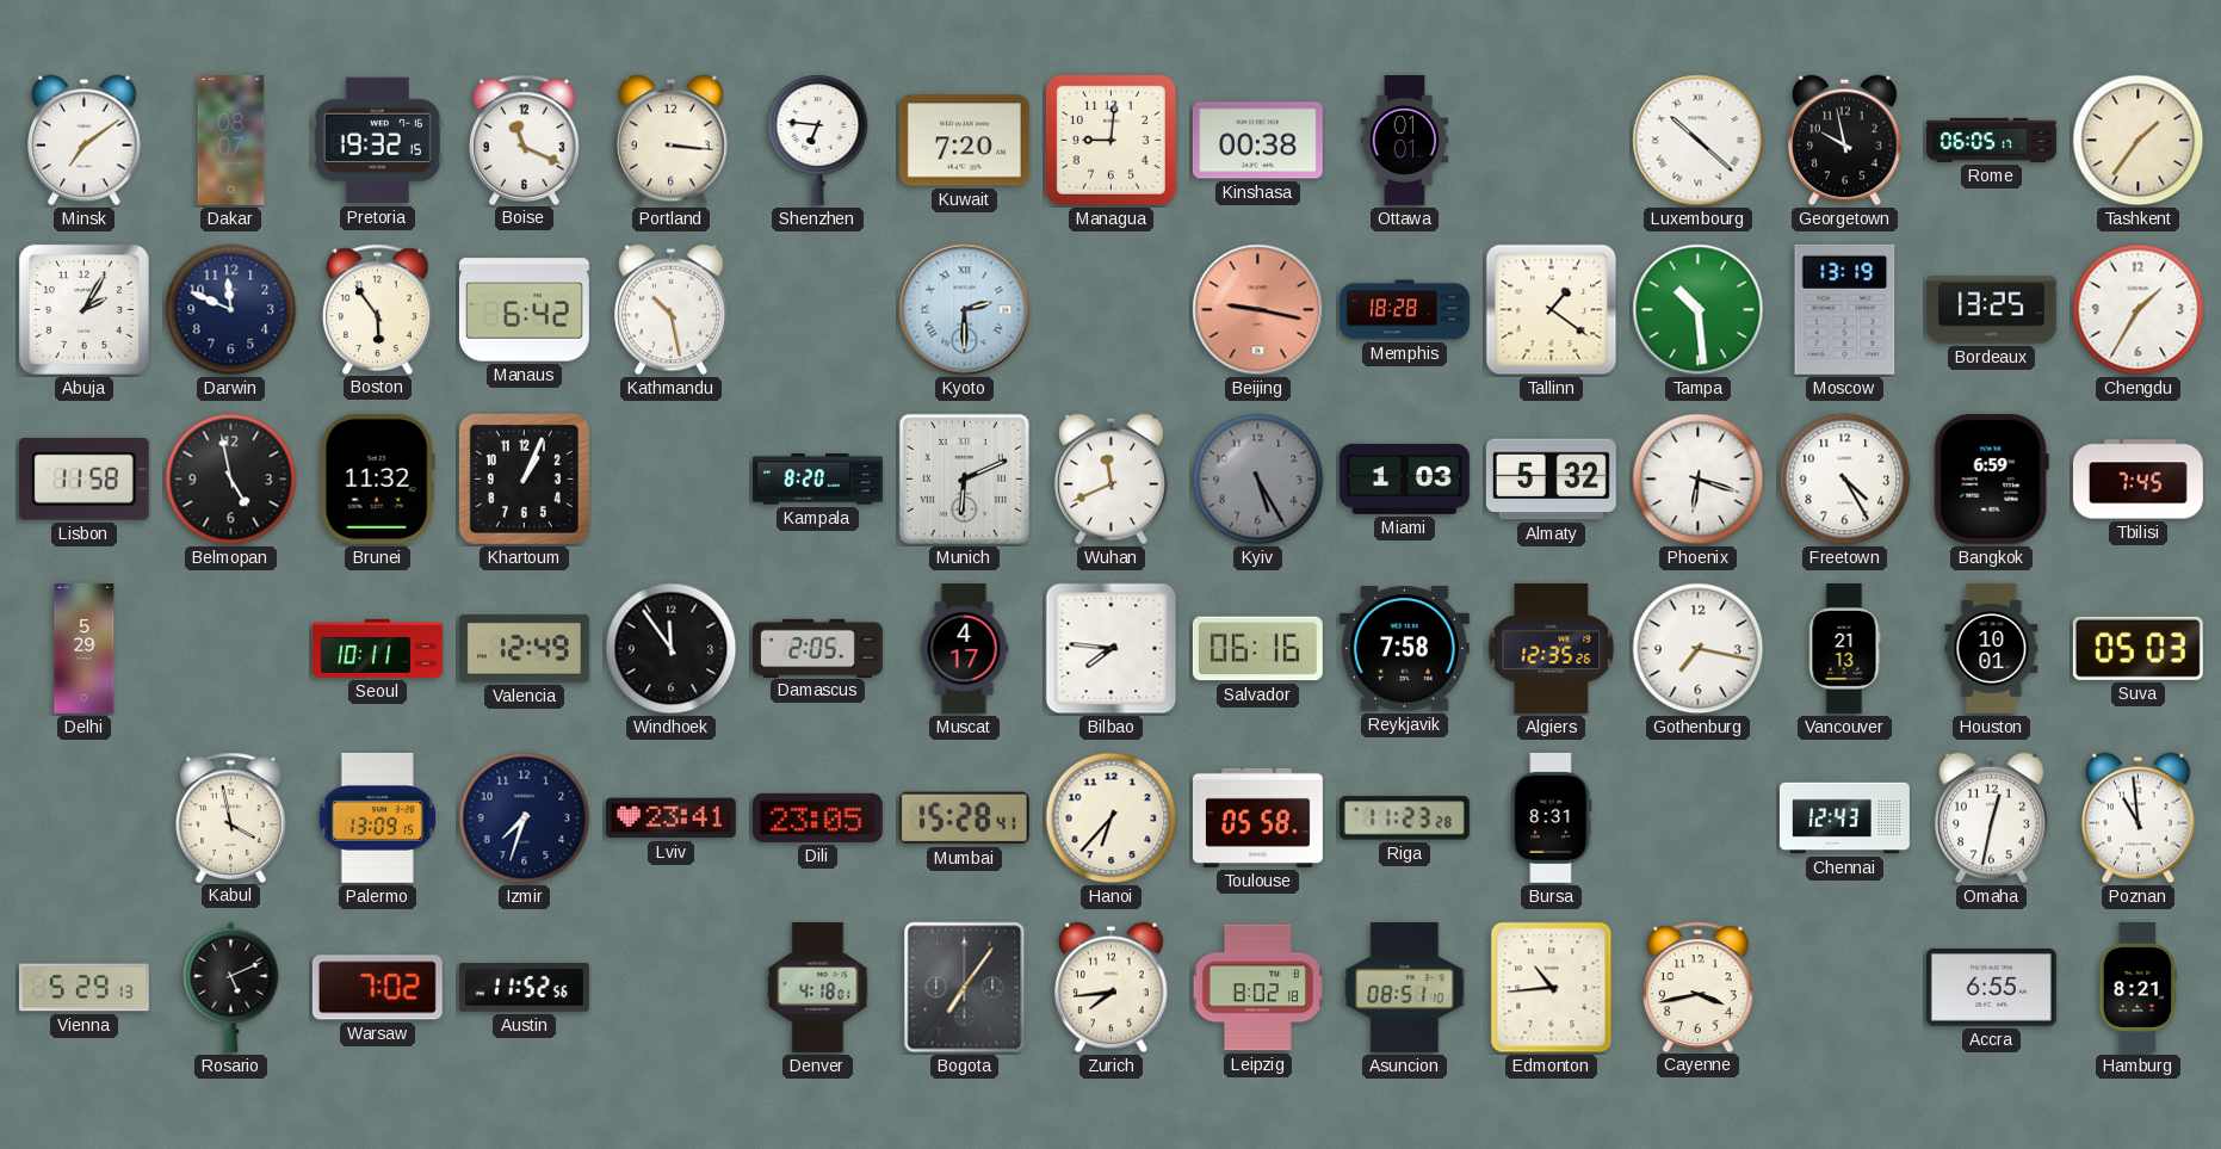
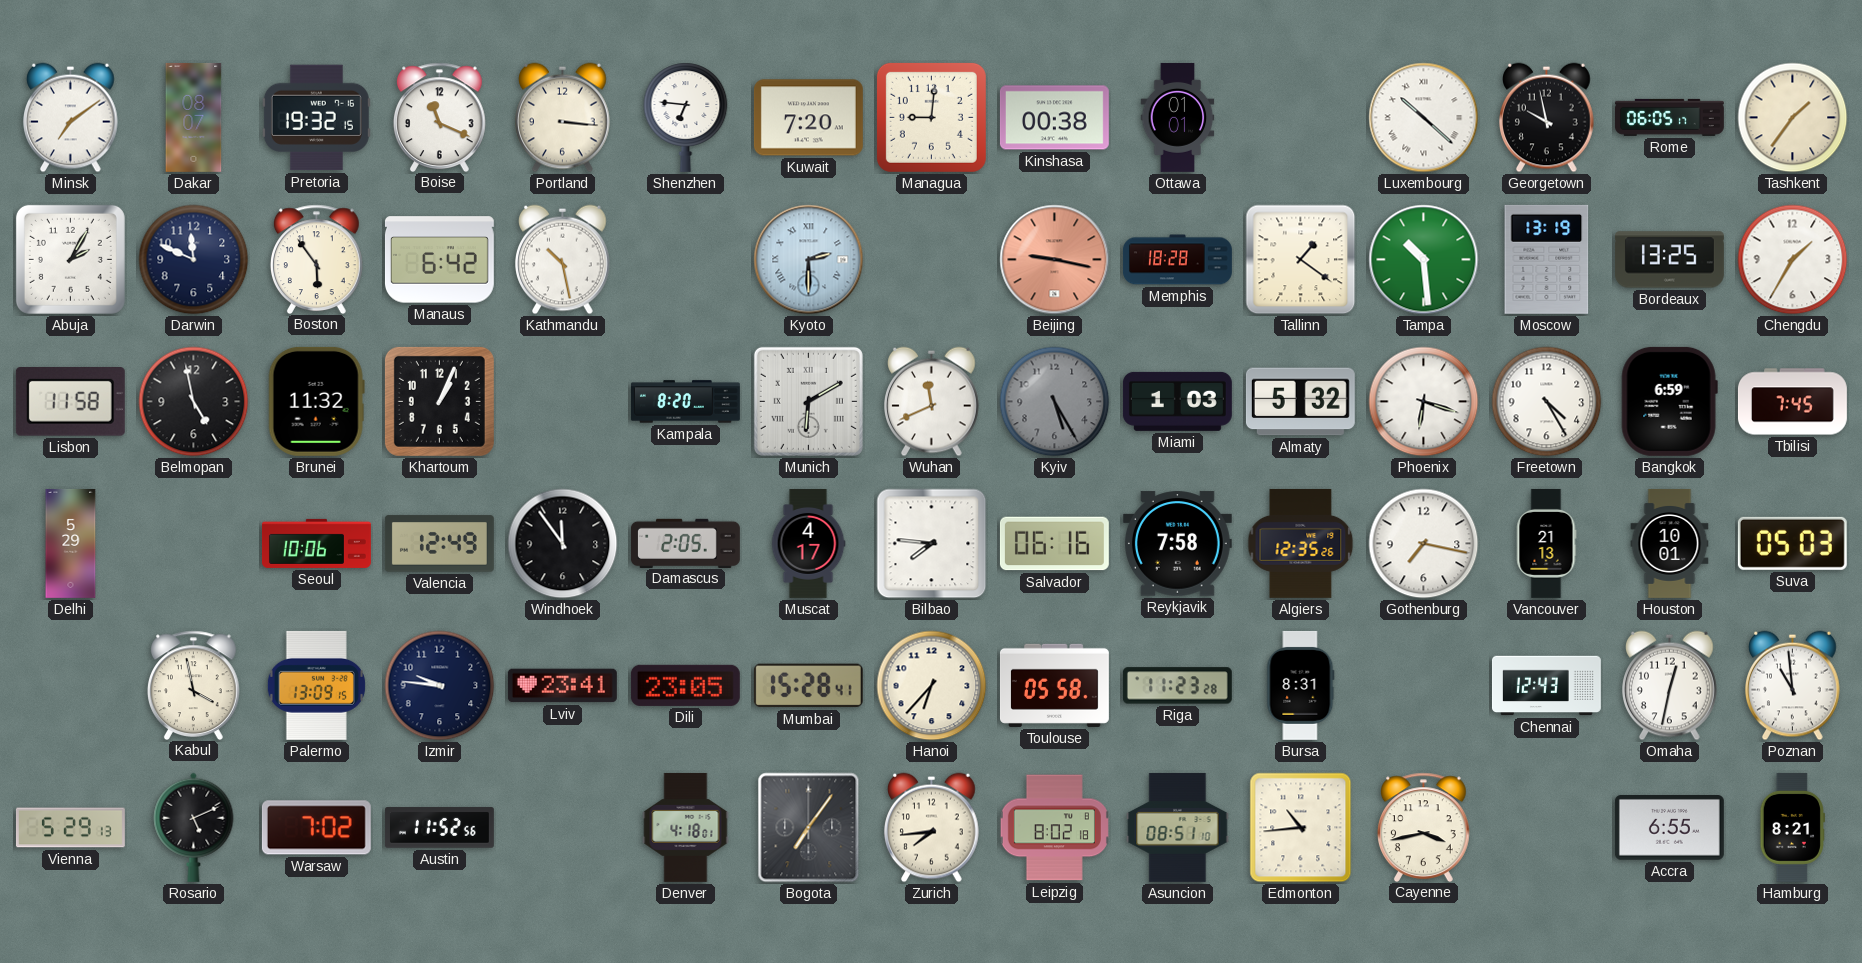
Munich: 6:11 -> 6:10
Seoul: 10:11 -> 10:06
Izmir: 7:33 -> 9:46
